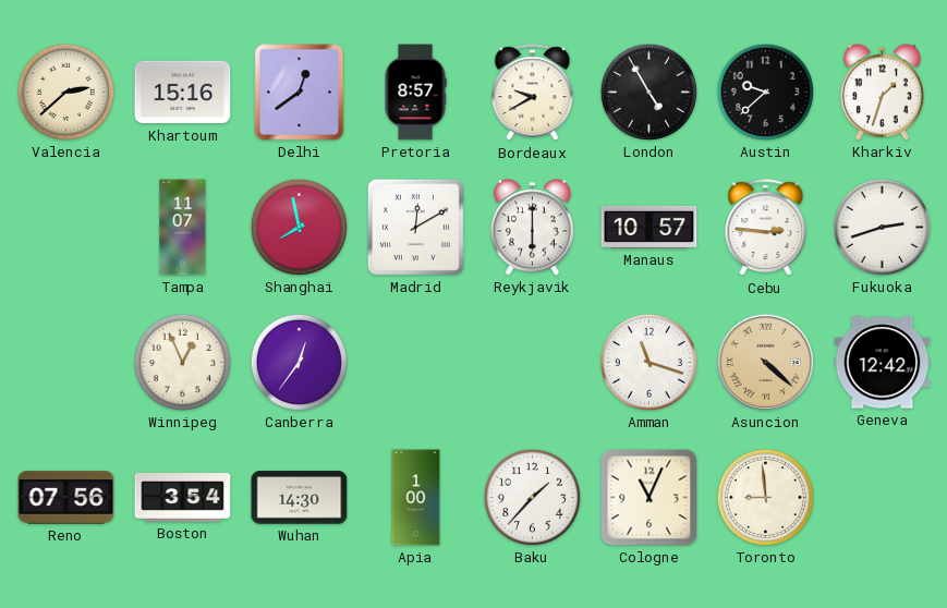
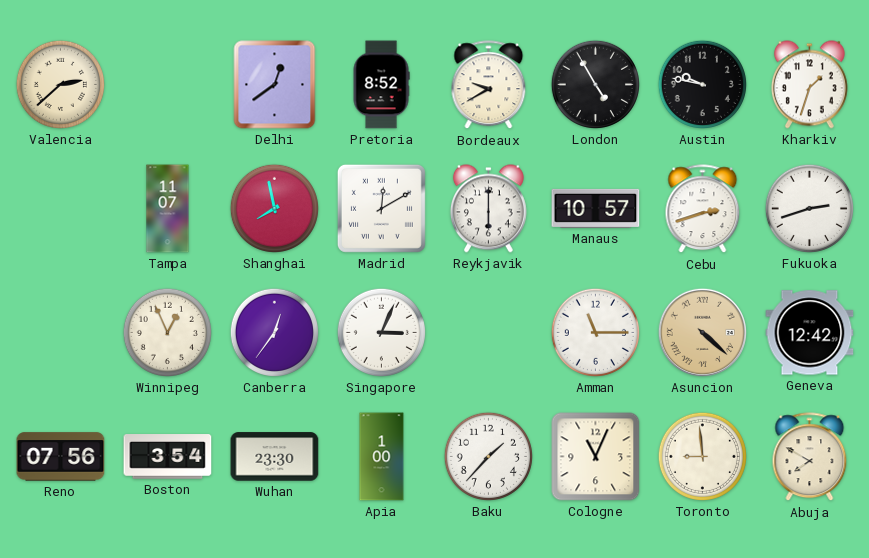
Khartoum: 15:16 -> none
Pretoria: 8:57 -> 8:52
Austin: 9:38 -> 9:47
Cebu: 2:46 -> 2:42
Singapore: none -> 3:04
Amman: 11:18 -> 11:15
Wuhan: 14:30 -> 23:30
Abuja: none -> 7:50
